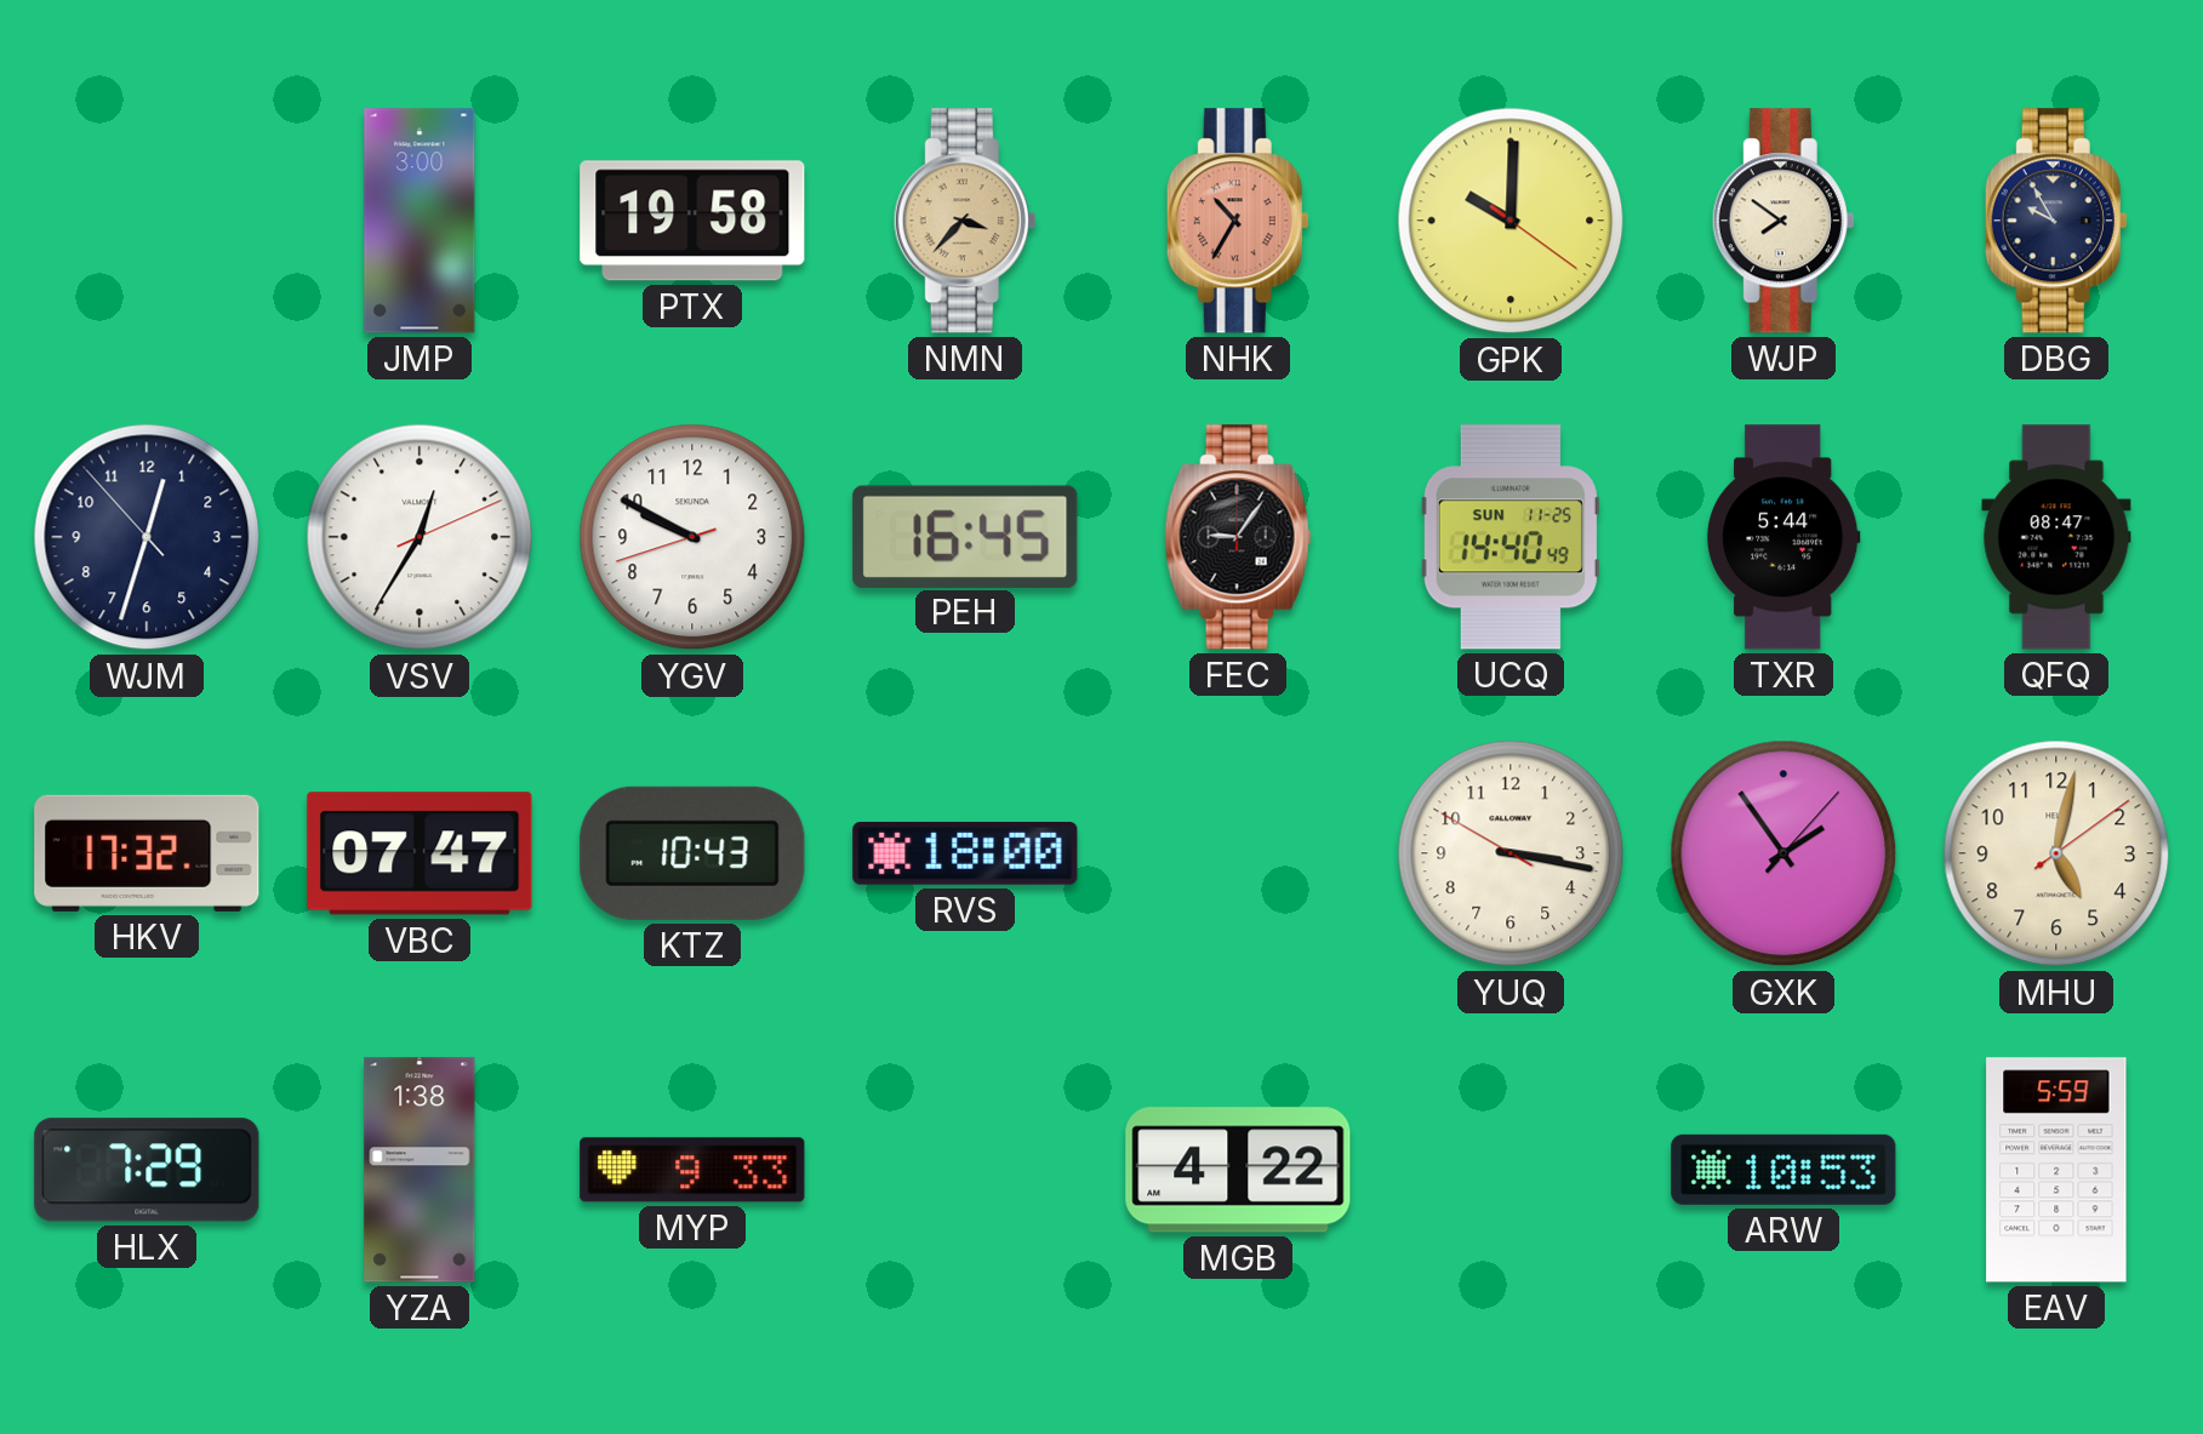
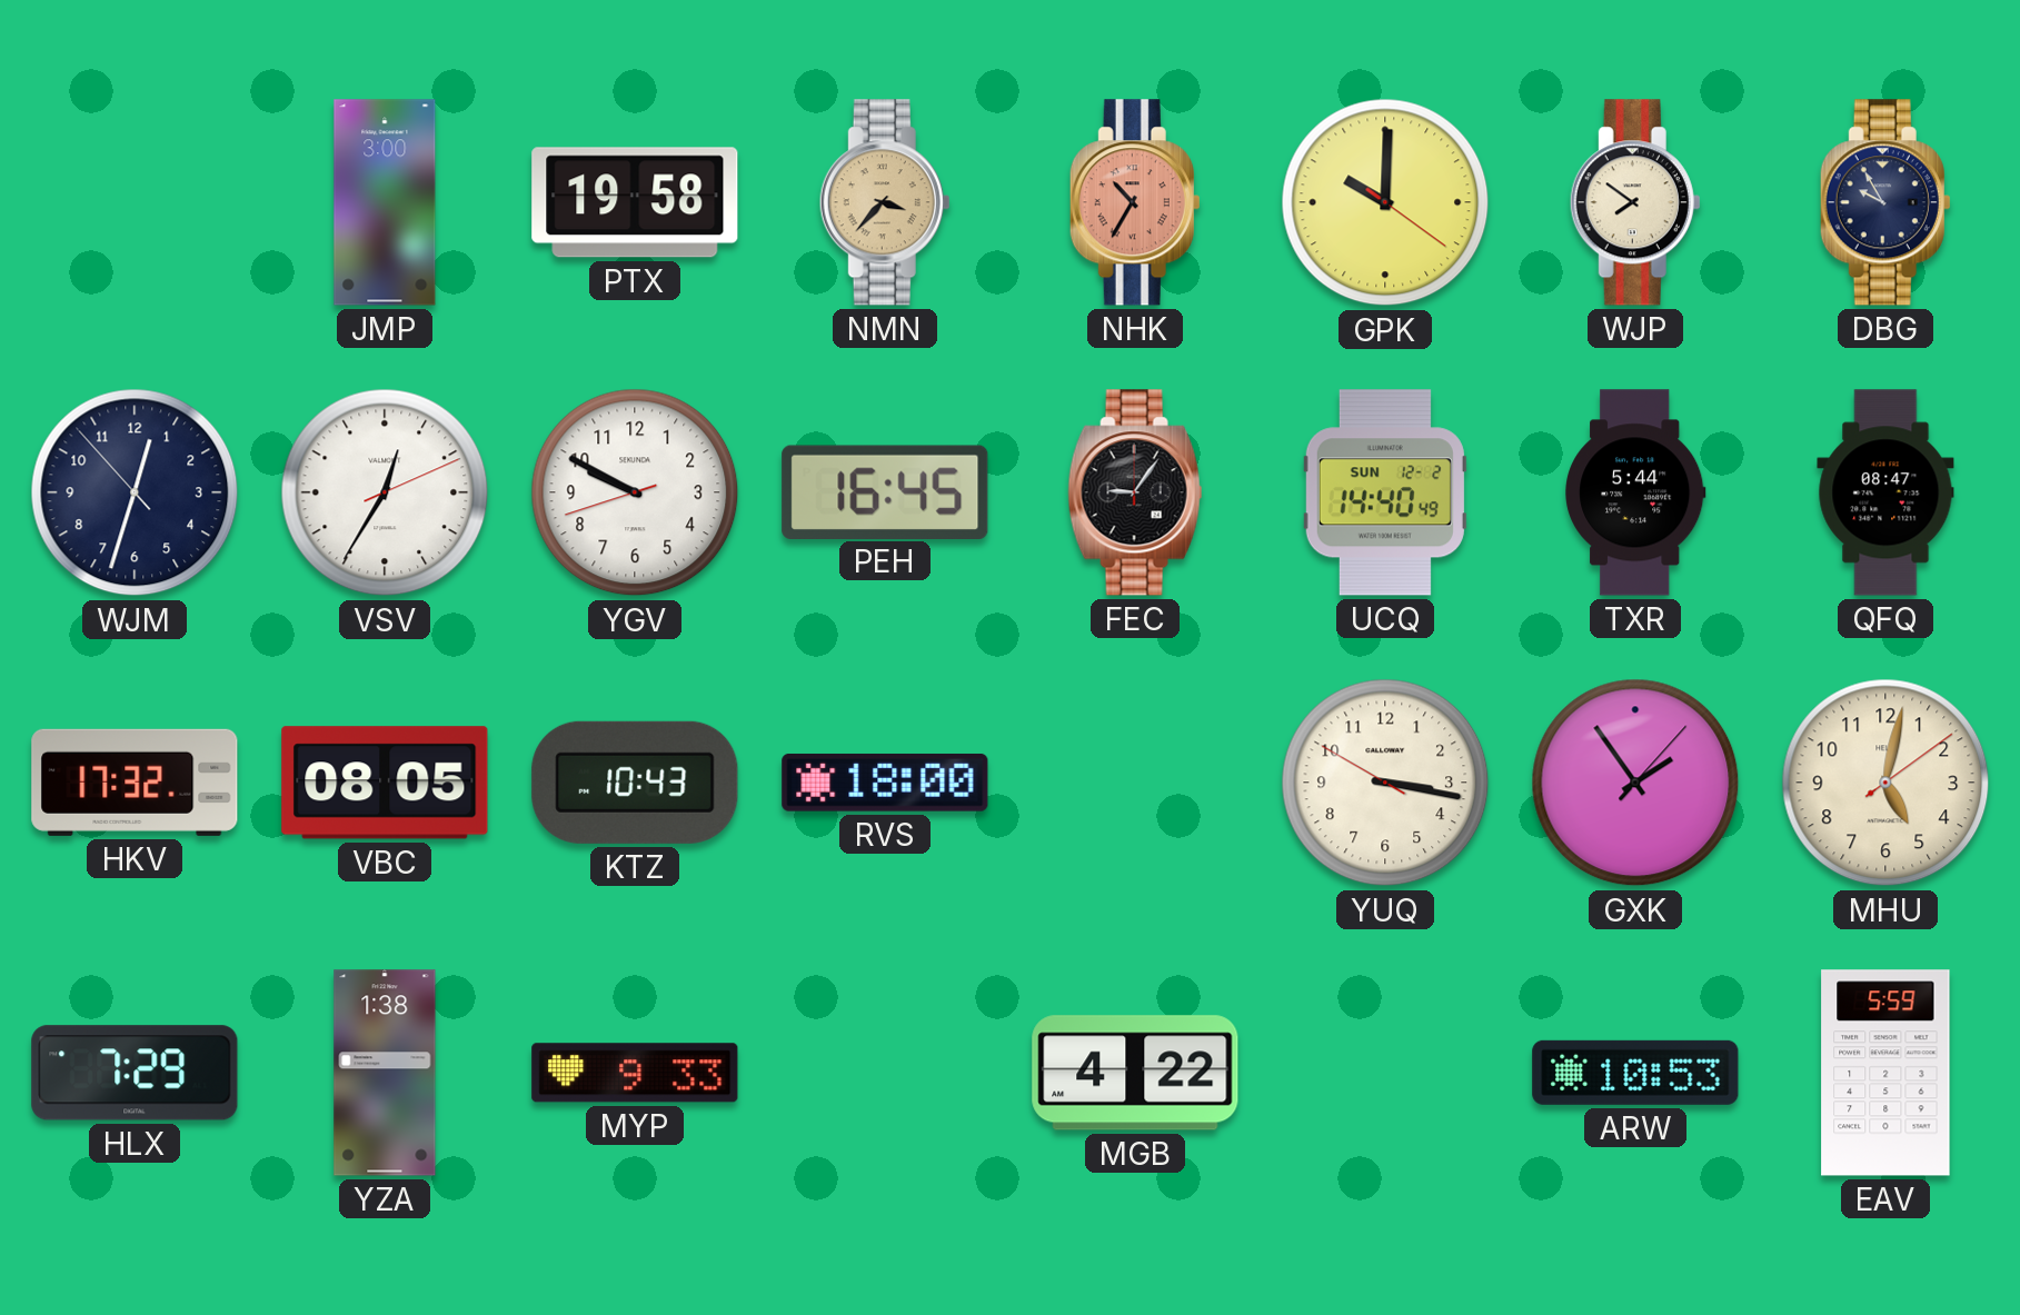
UCQ date: SUN 11-25 -> SUN 12-2
VBC: 07:47 -> 08:05
